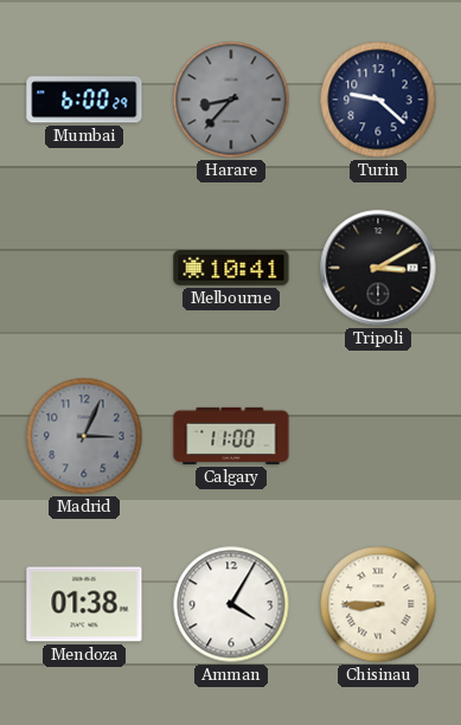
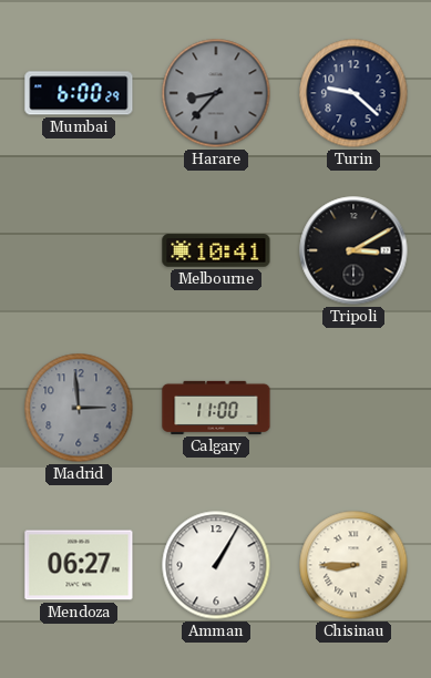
Madrid: 3:04 -> 2:59
Mendoza: 01:38 -> 06:27
Amman: 4:05 -> 1:05
